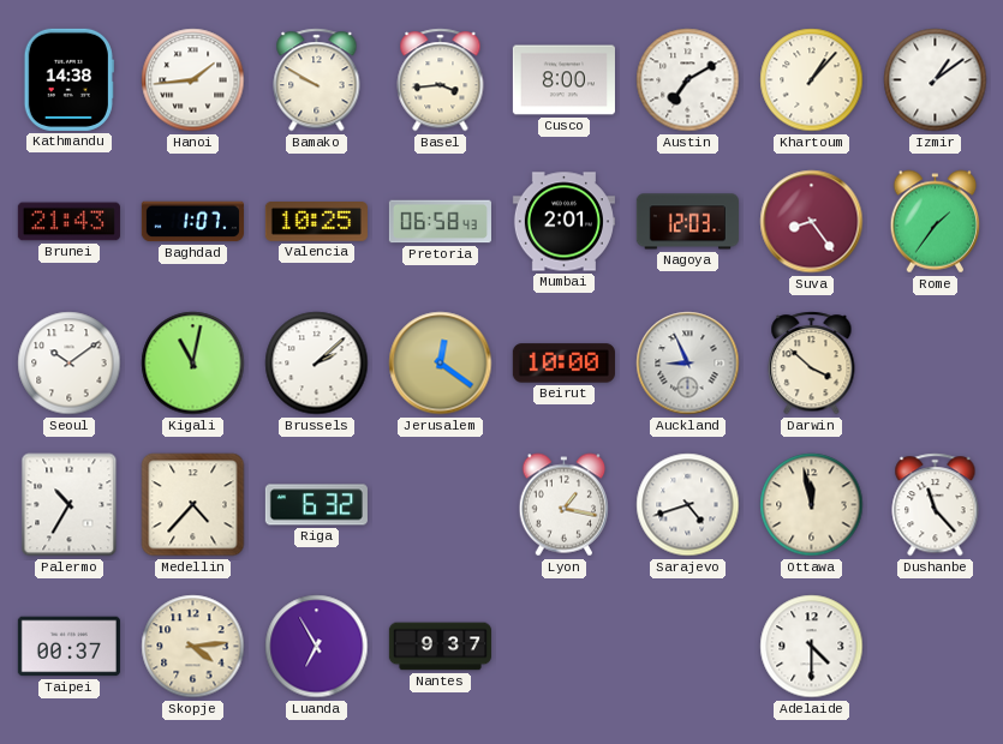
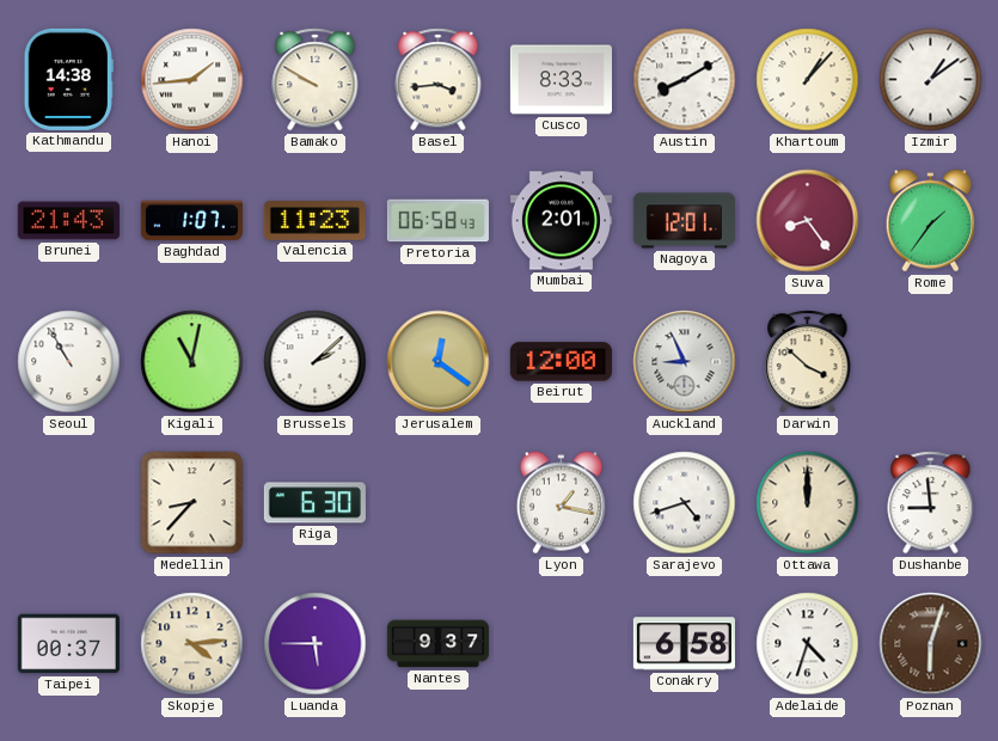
Cusco: 8:00 -> 8:33
Austin: 7:10 -> 8:10
Valencia: 10:25 -> 11:23
Nagoya: 12:03 -> 12:01
Seoul: 10:09 -> 10:55
Beirut: 10:00 -> 12:00
Palermo: 10:35 -> none
Medellin: 4:37 -> 8:37
Riga: 6:32 -> 6:30
Ottawa: 11:58 -> 12:00
Dushanbe: 11:23 -> 8:59
Luanda: 6:55 -> 5:45
Conakry: none -> 6:58
Adelaide: 4:30 -> 4:33
Poznan: none -> 6:03
